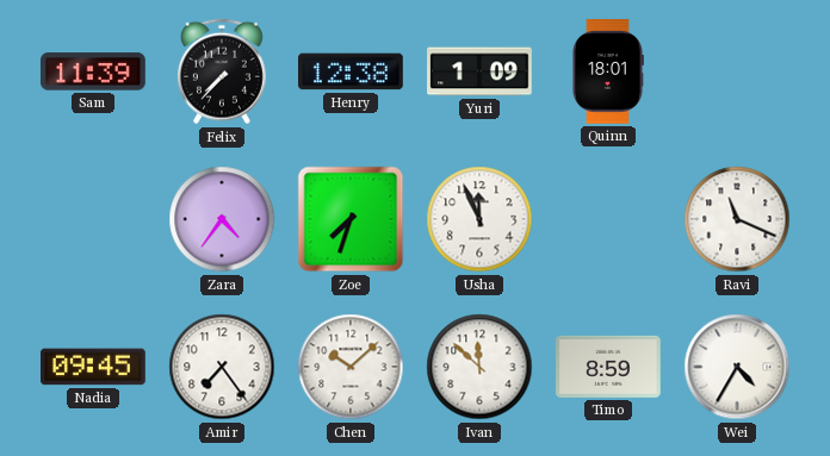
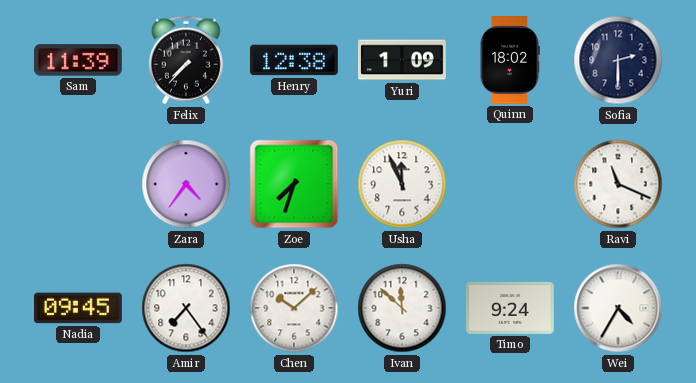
Quinn: 18:01 -> 18:02
Sofia: none -> 2:30
Timo: 8:59 -> 9:24
